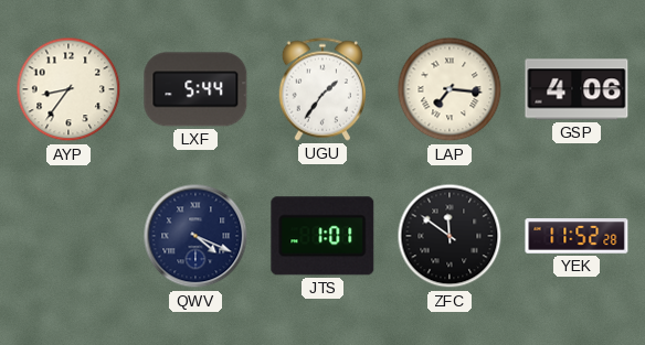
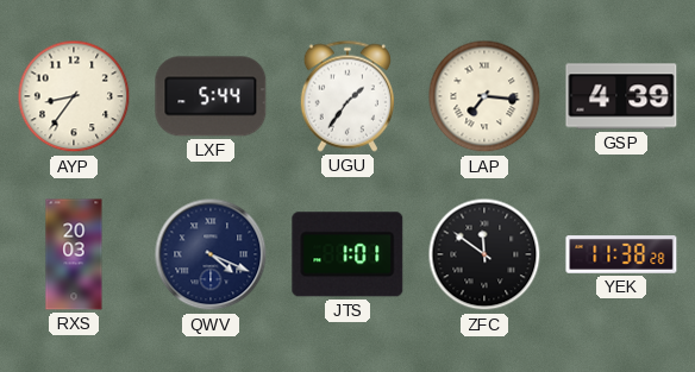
GSP: 4:06 -> 4:39
RXS: none -> 20:03
YEK: 11:52 -> 11:38
